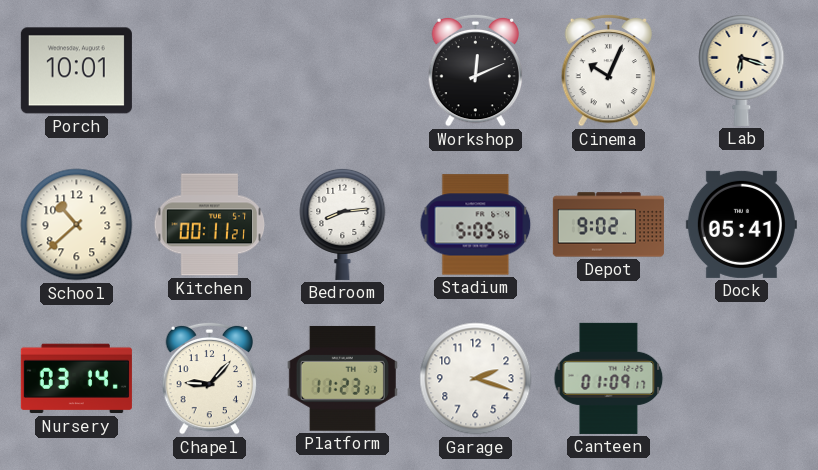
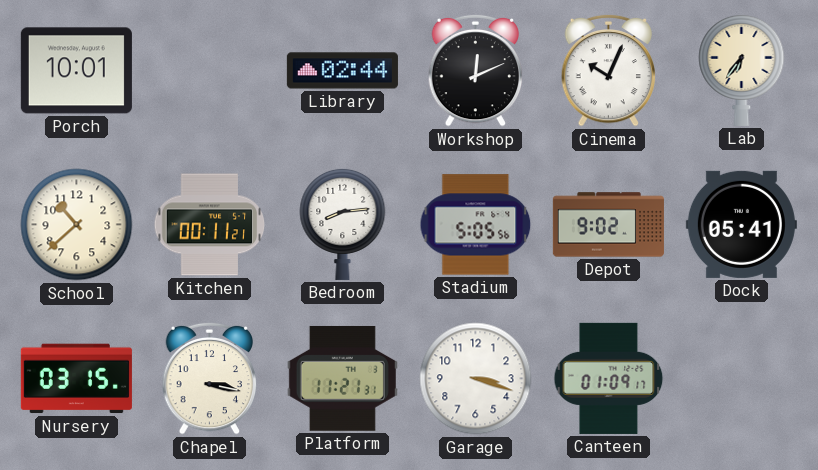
Library: none -> 02:44
Lab: 6:18 -> 6:36
Nursery: 03:14 -> 03:15
Chapel: 9:07 -> 3:17
Platform: 11:23 -> 11:21
Garage: 2:18 -> 3:18
